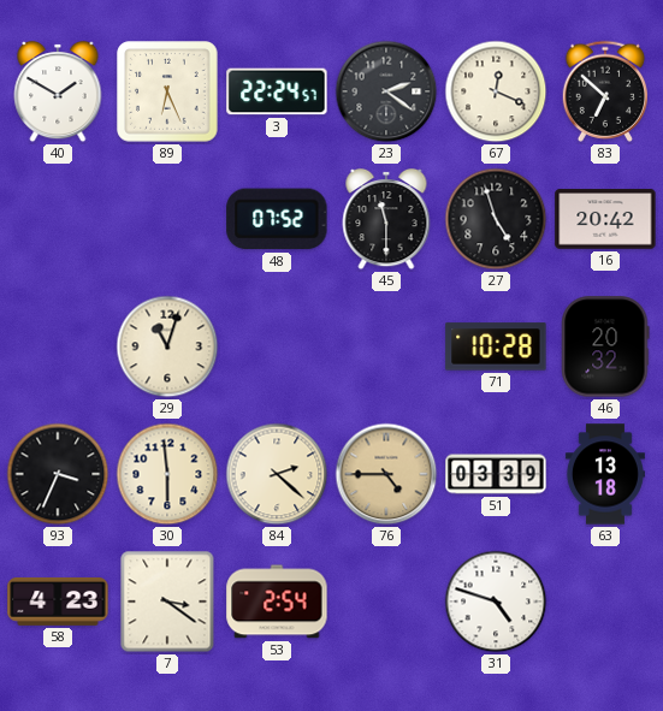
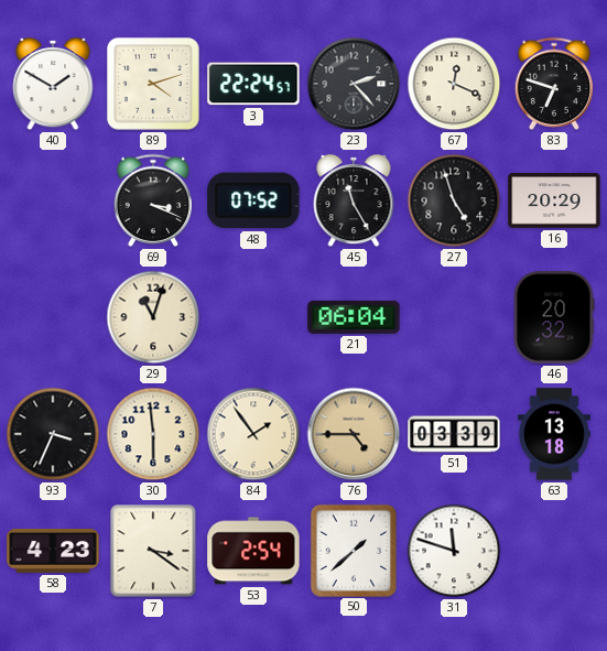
89: 6:26 -> 4:12
23: 2:21 -> 2:23
83: 6:52 -> 6:48
69: none -> 3:19
45: 11:30 -> 11:25
16: 20:42 -> 20:29
21: none -> 06:04
71: 10:28 -> none
84: 2:22 -> 1:54
50: none -> 1:38
31: 4:48 -> 11:48
